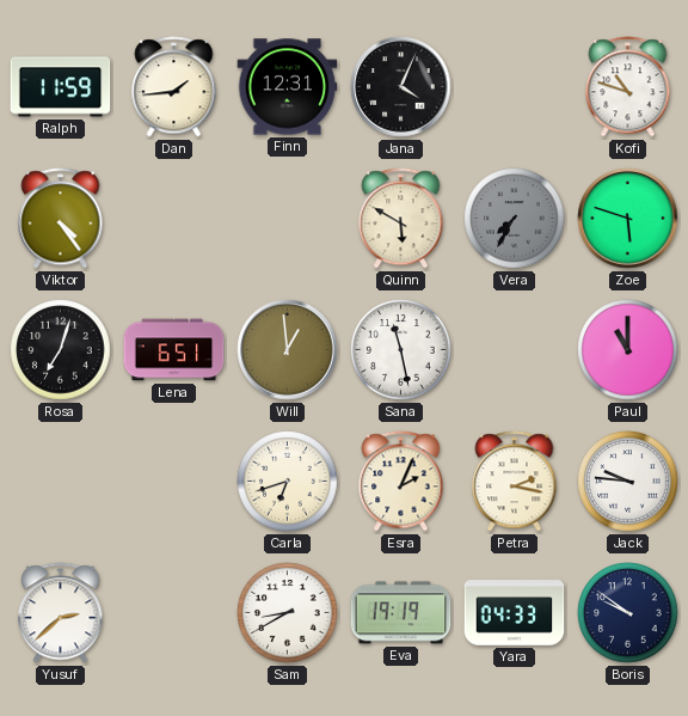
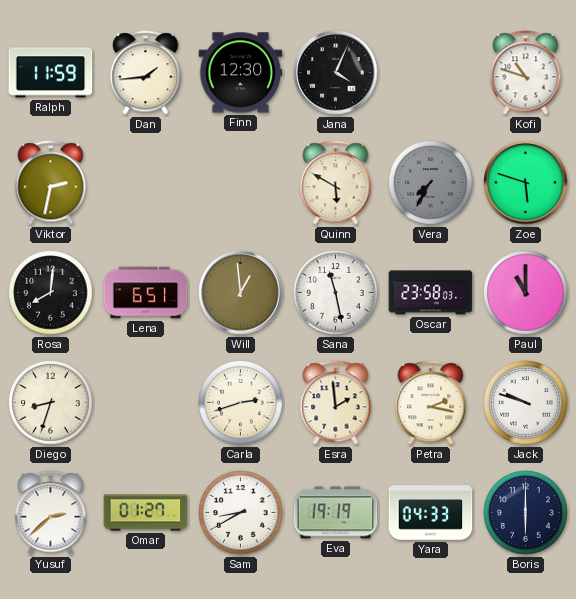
Finn: 12:31 -> 12:30
Viktor: 4:24 -> 2:32
Rosa: 7:03 -> 8:01
Oscar: none -> 23:58
Diego: none -> 8:33
Carla: 6:42 -> 2:42
Esra: 2:04 -> 1:59
Jack: 9:46 -> 9:48
Omar: none -> 01:27
Boris: 9:51 -> 6:00
